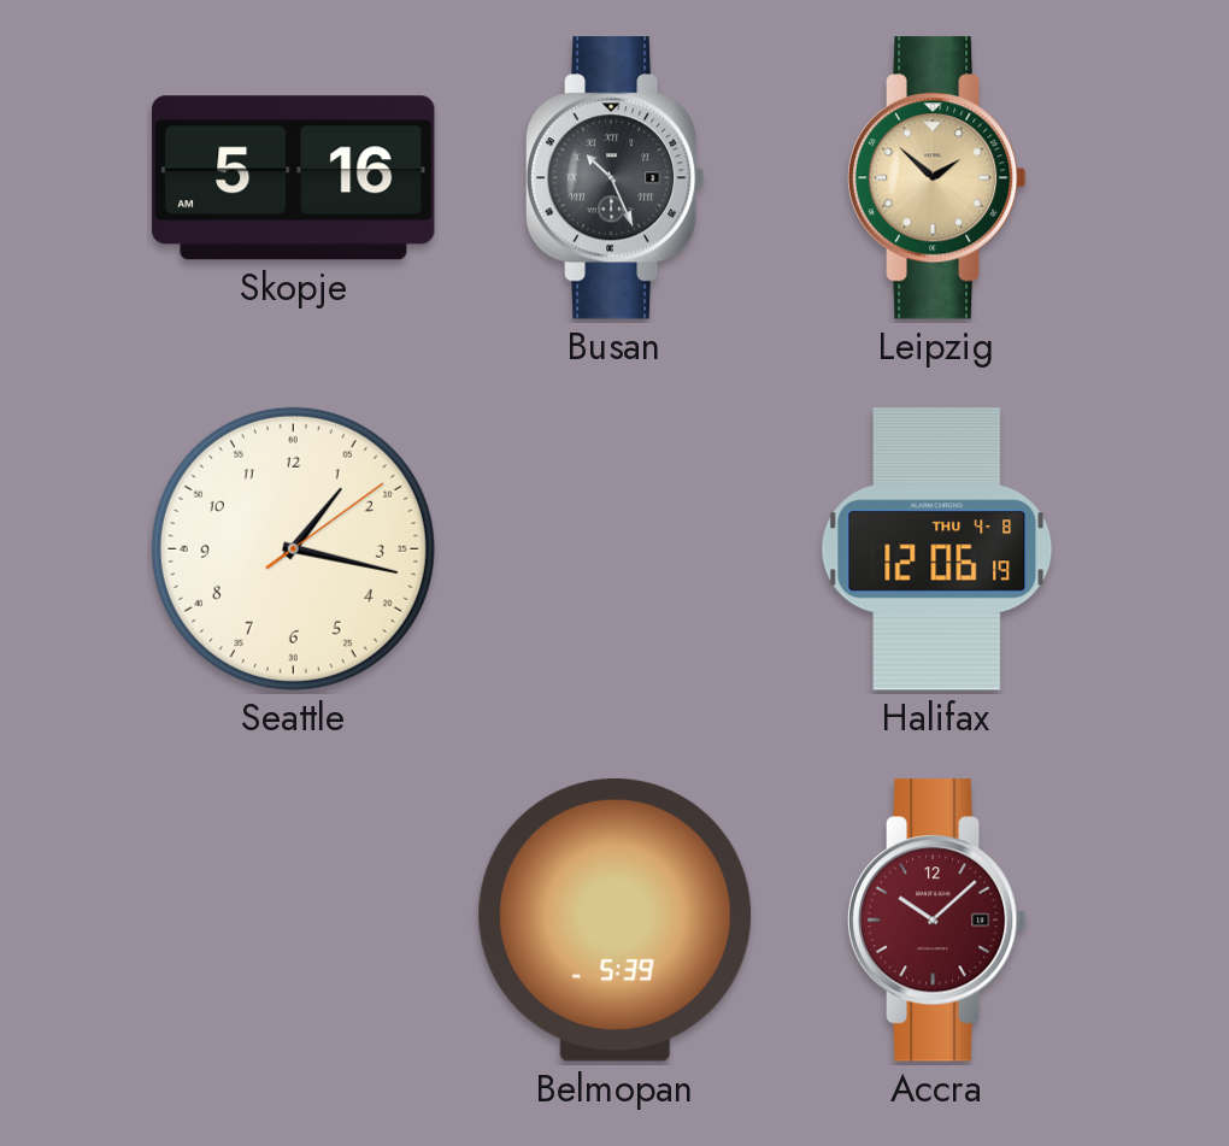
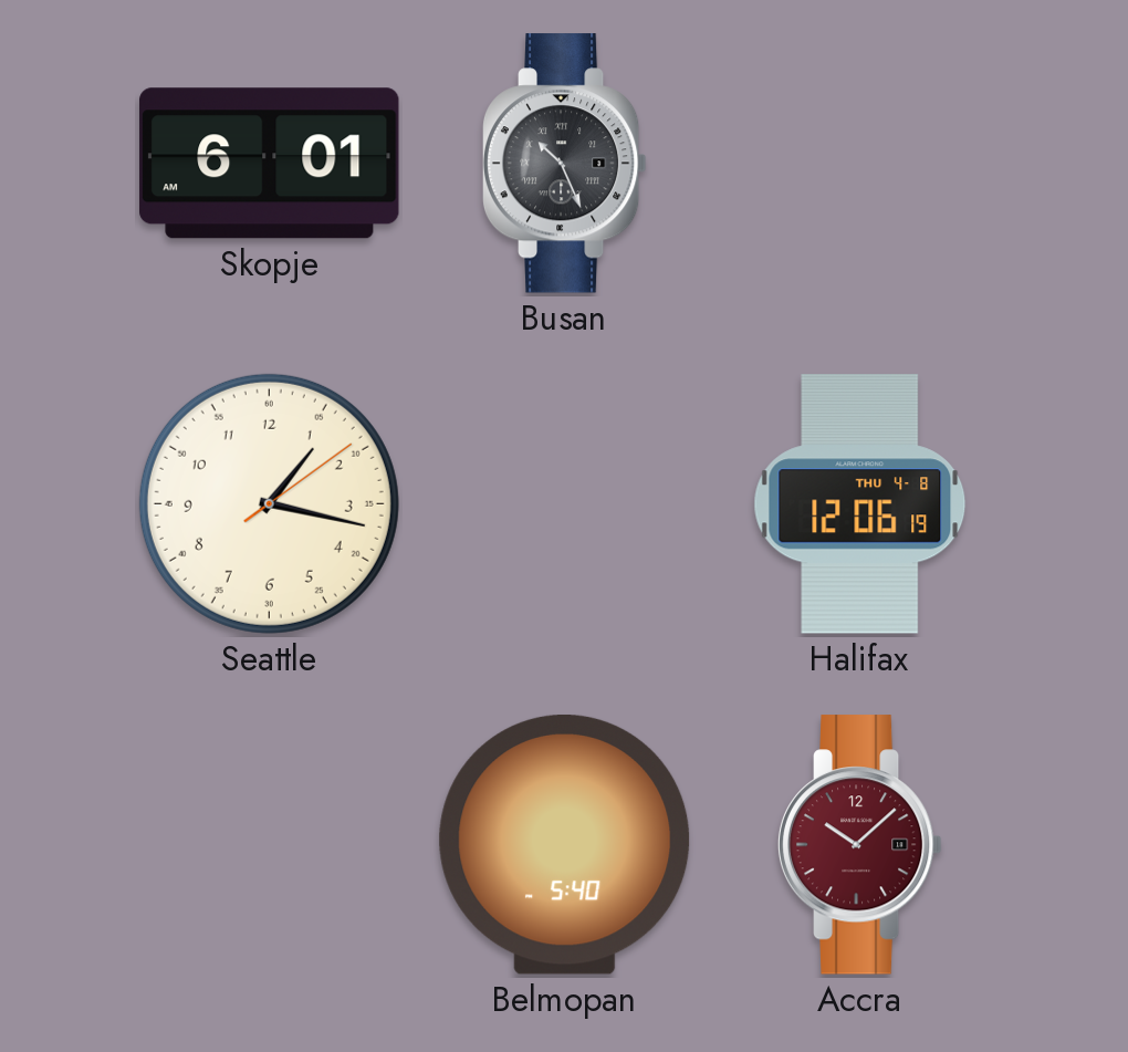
Skopje: 5:16 -> 6:01
Leipzig: 1:52 -> none
Belmopan: 5:39 -> 5:40
